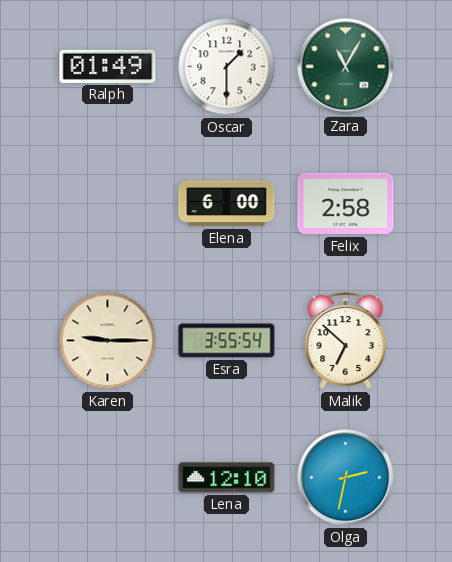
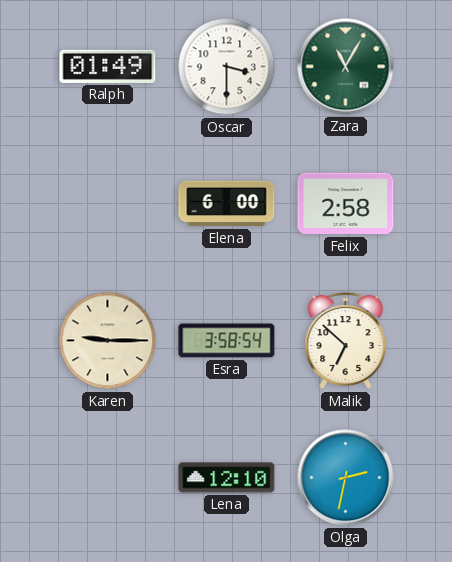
Oscar: 1:30 -> 3:30
Esra: 3:55 -> 3:58
